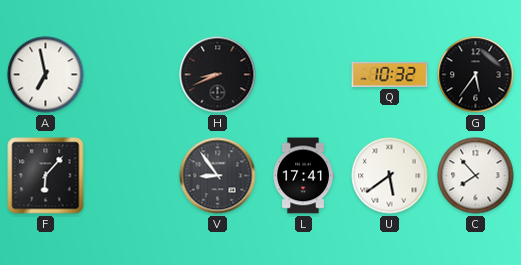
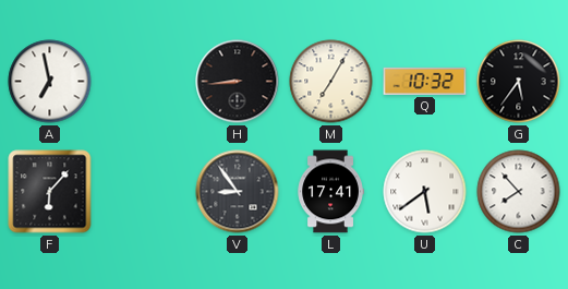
H: 8:41 -> 8:44
M: none -> 7:05
